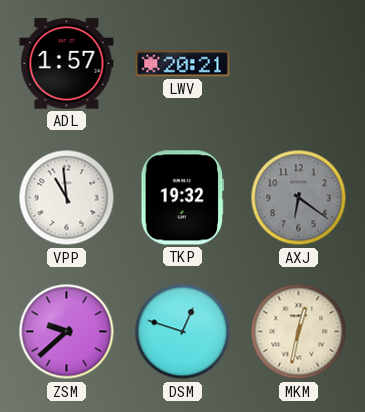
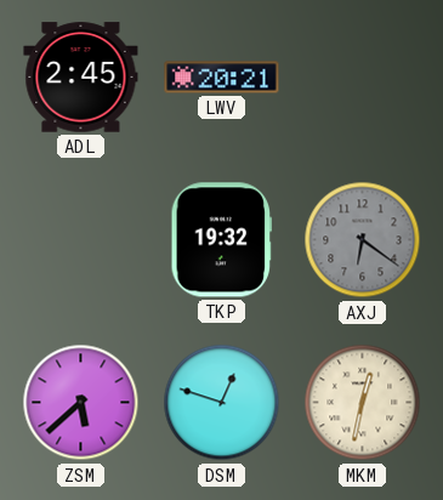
ADL: 1:57 -> 2:45
VPP: 10:59 -> none
ZSM: 9:38 -> 5:38
